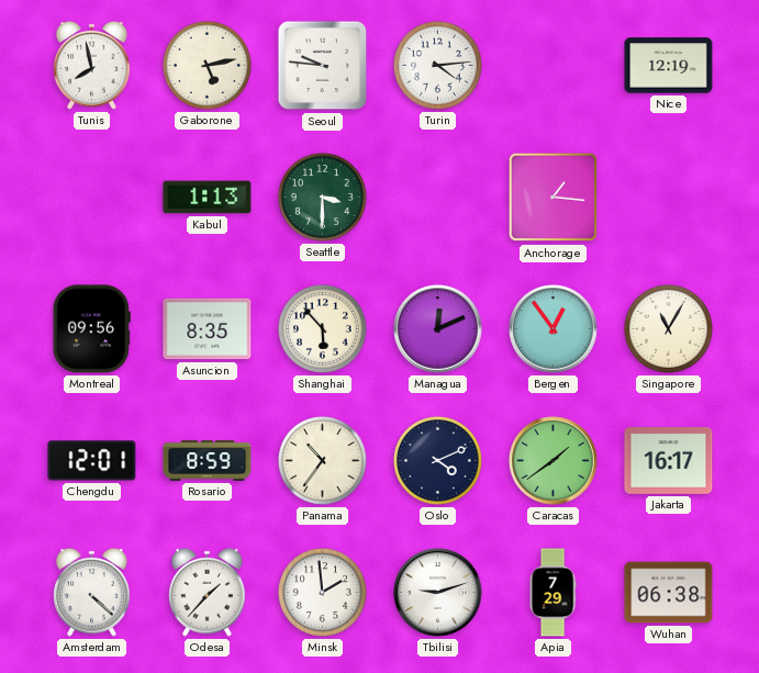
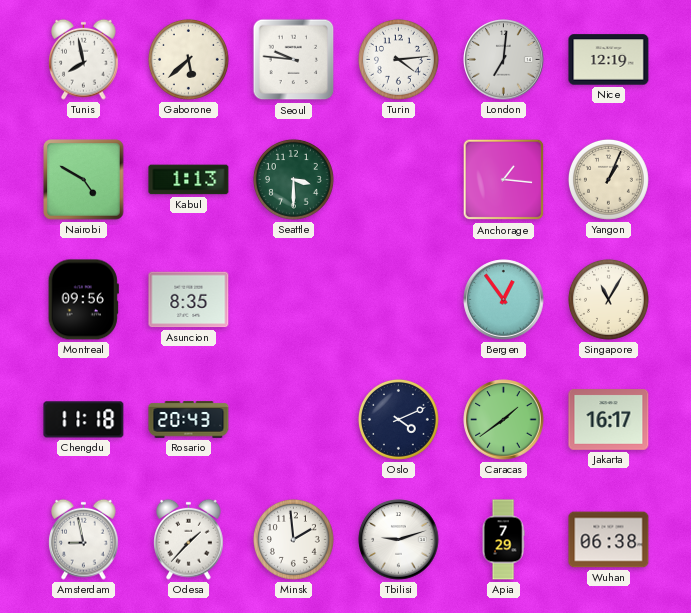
Gaborone: 5:13 -> 5:38
London: none -> 7:01
Nairobi: none -> 4:50
Yangon: none -> 1:04
Shanghai: 5:53 -> none
Managua: 12:11 -> none
Chengdu: 12:01 -> 11:18
Rosario: 8:59 -> 20:43
Panama: 10:36 -> none
Amsterdam: 4:22 -> 8:58
